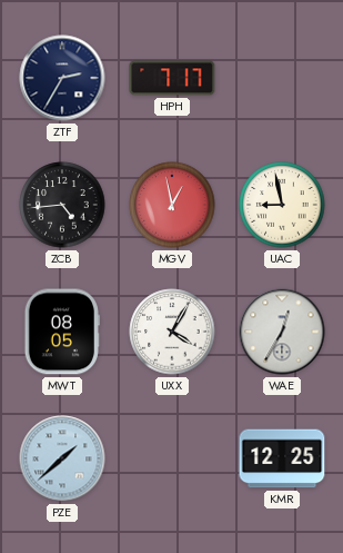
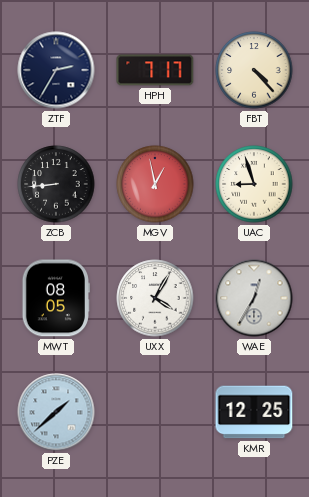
FBT: none -> 4:23
ZCB: 4:44 -> 8:44
UAC: 8:58 -> 8:57
